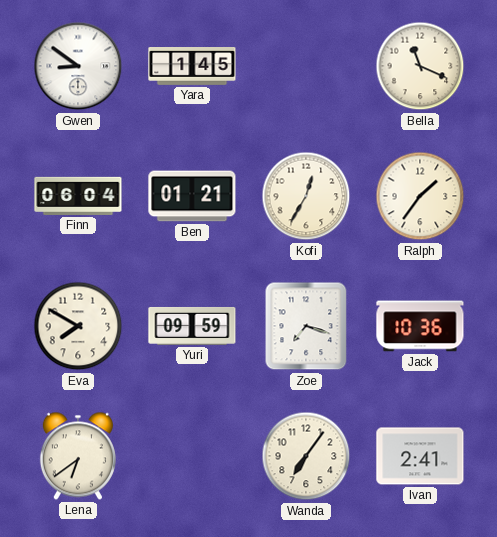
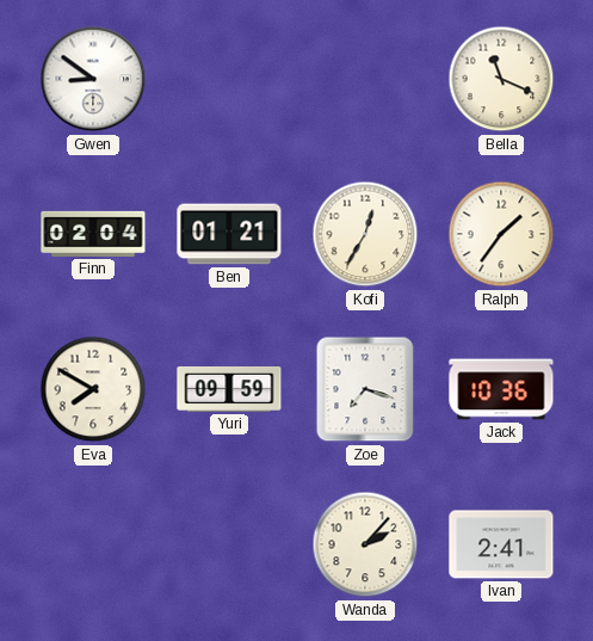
Yara: 1:45 -> none
Finn: 06:04 -> 02:04
Lena: 6:39 -> none
Wanda: 7:06 -> 2:07
